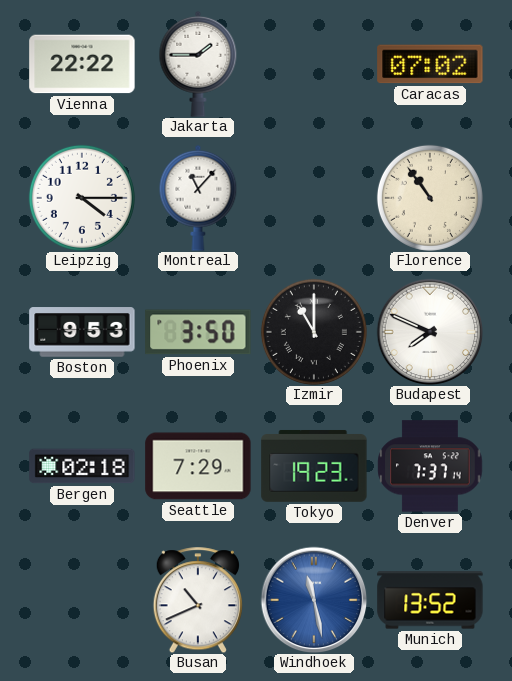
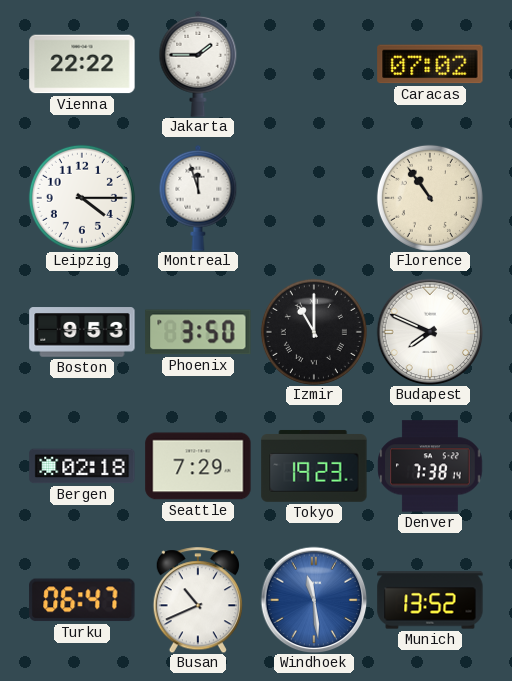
Montreal: 11:07 -> 11:57
Denver: 7:37 -> 7:38
Turku: none -> 06:47
Windhoek: 11:28 -> 11:29
